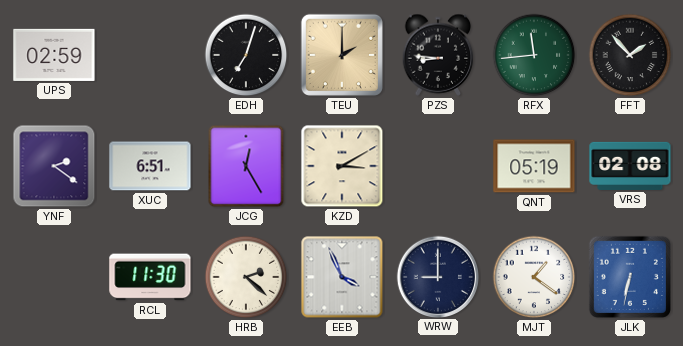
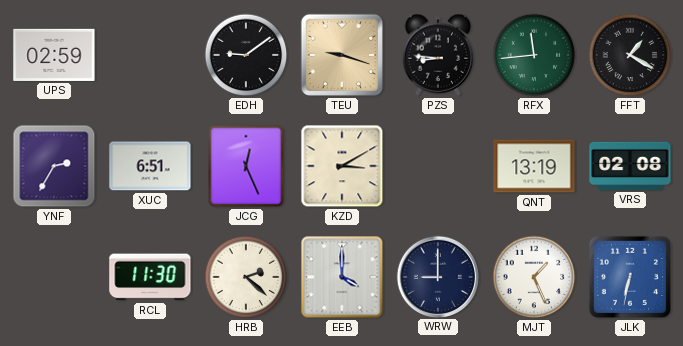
EDH: 7:03 -> 9:09
TEU: 2:00 -> 9:18
FFT: 1:53 -> 1:20
YNF: 2:21 -> 2:35
JCG: 12:25 -> 12:26
QNT: 05:19 -> 13:19
EEB: 3:56 -> 4:00
MJT: 1:21 -> 1:26
